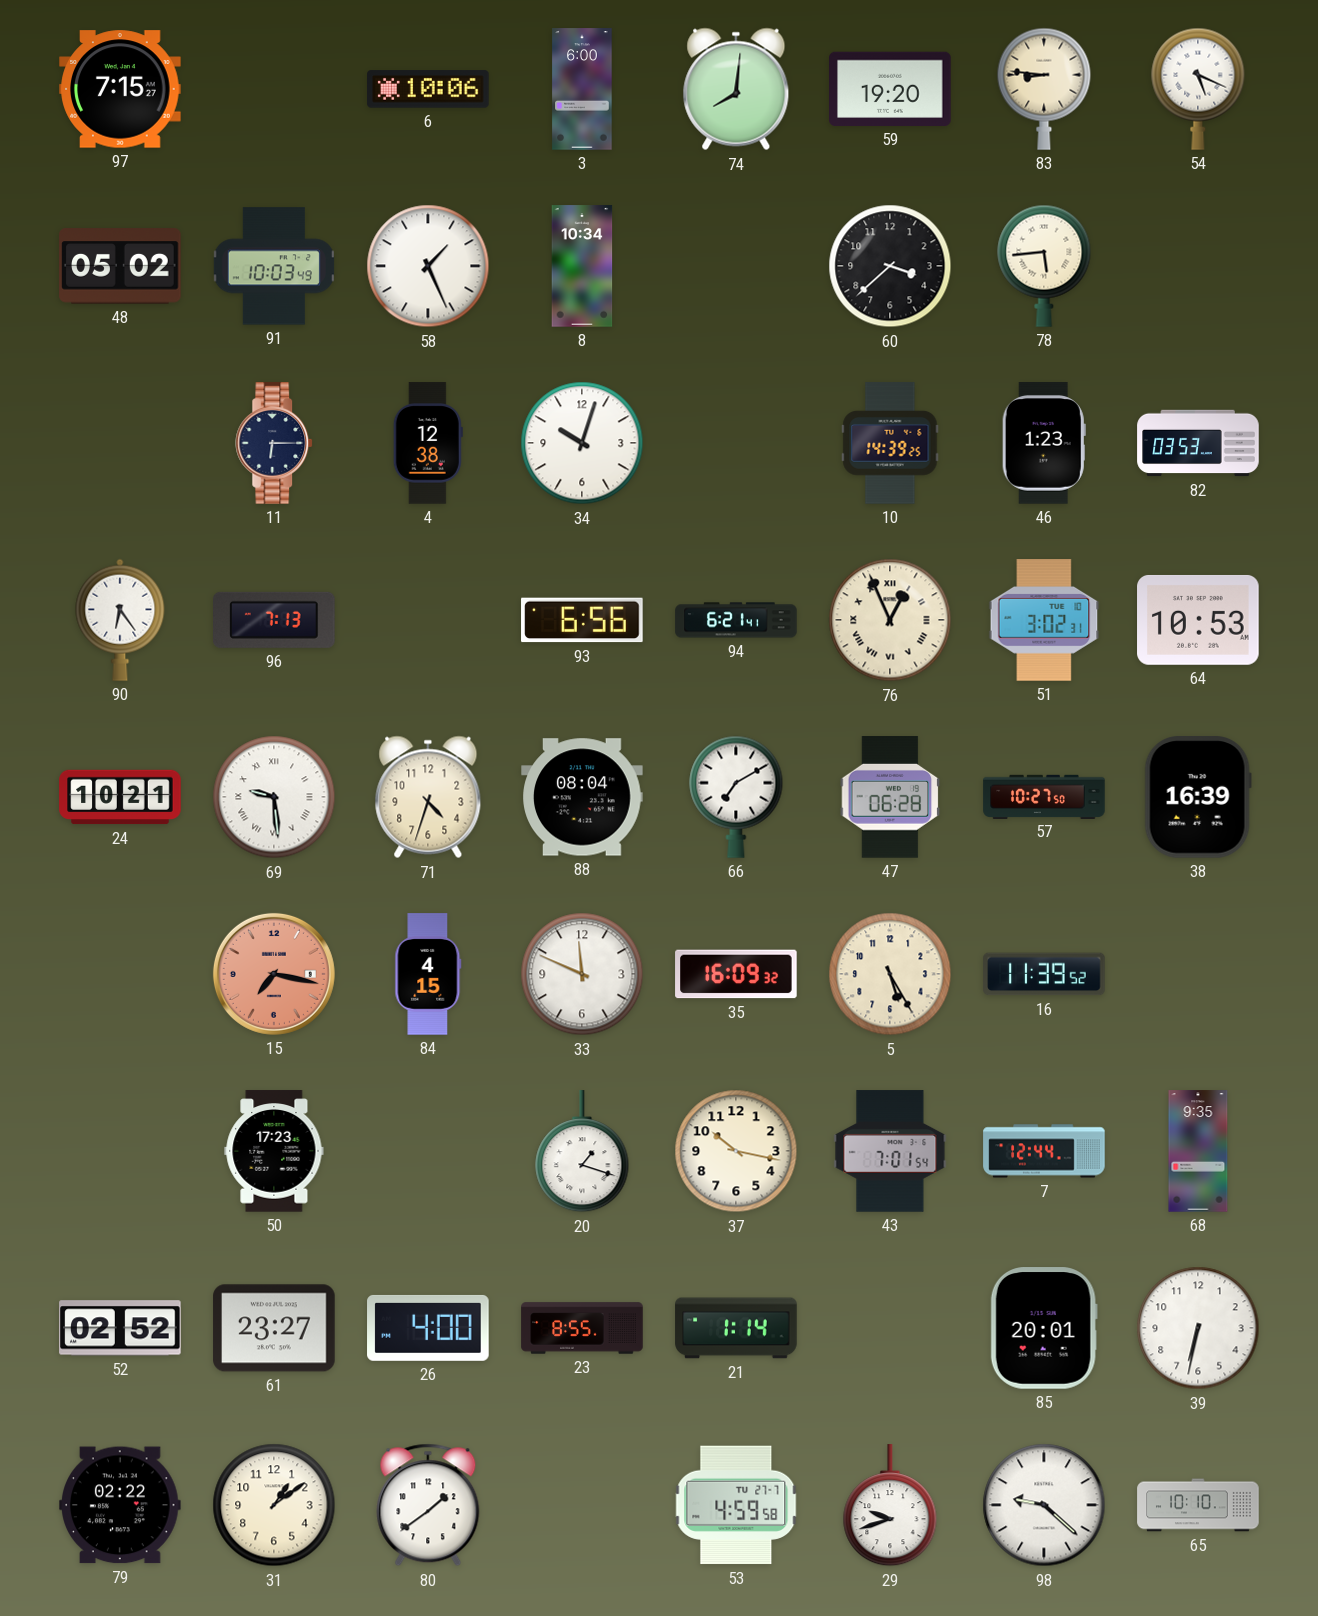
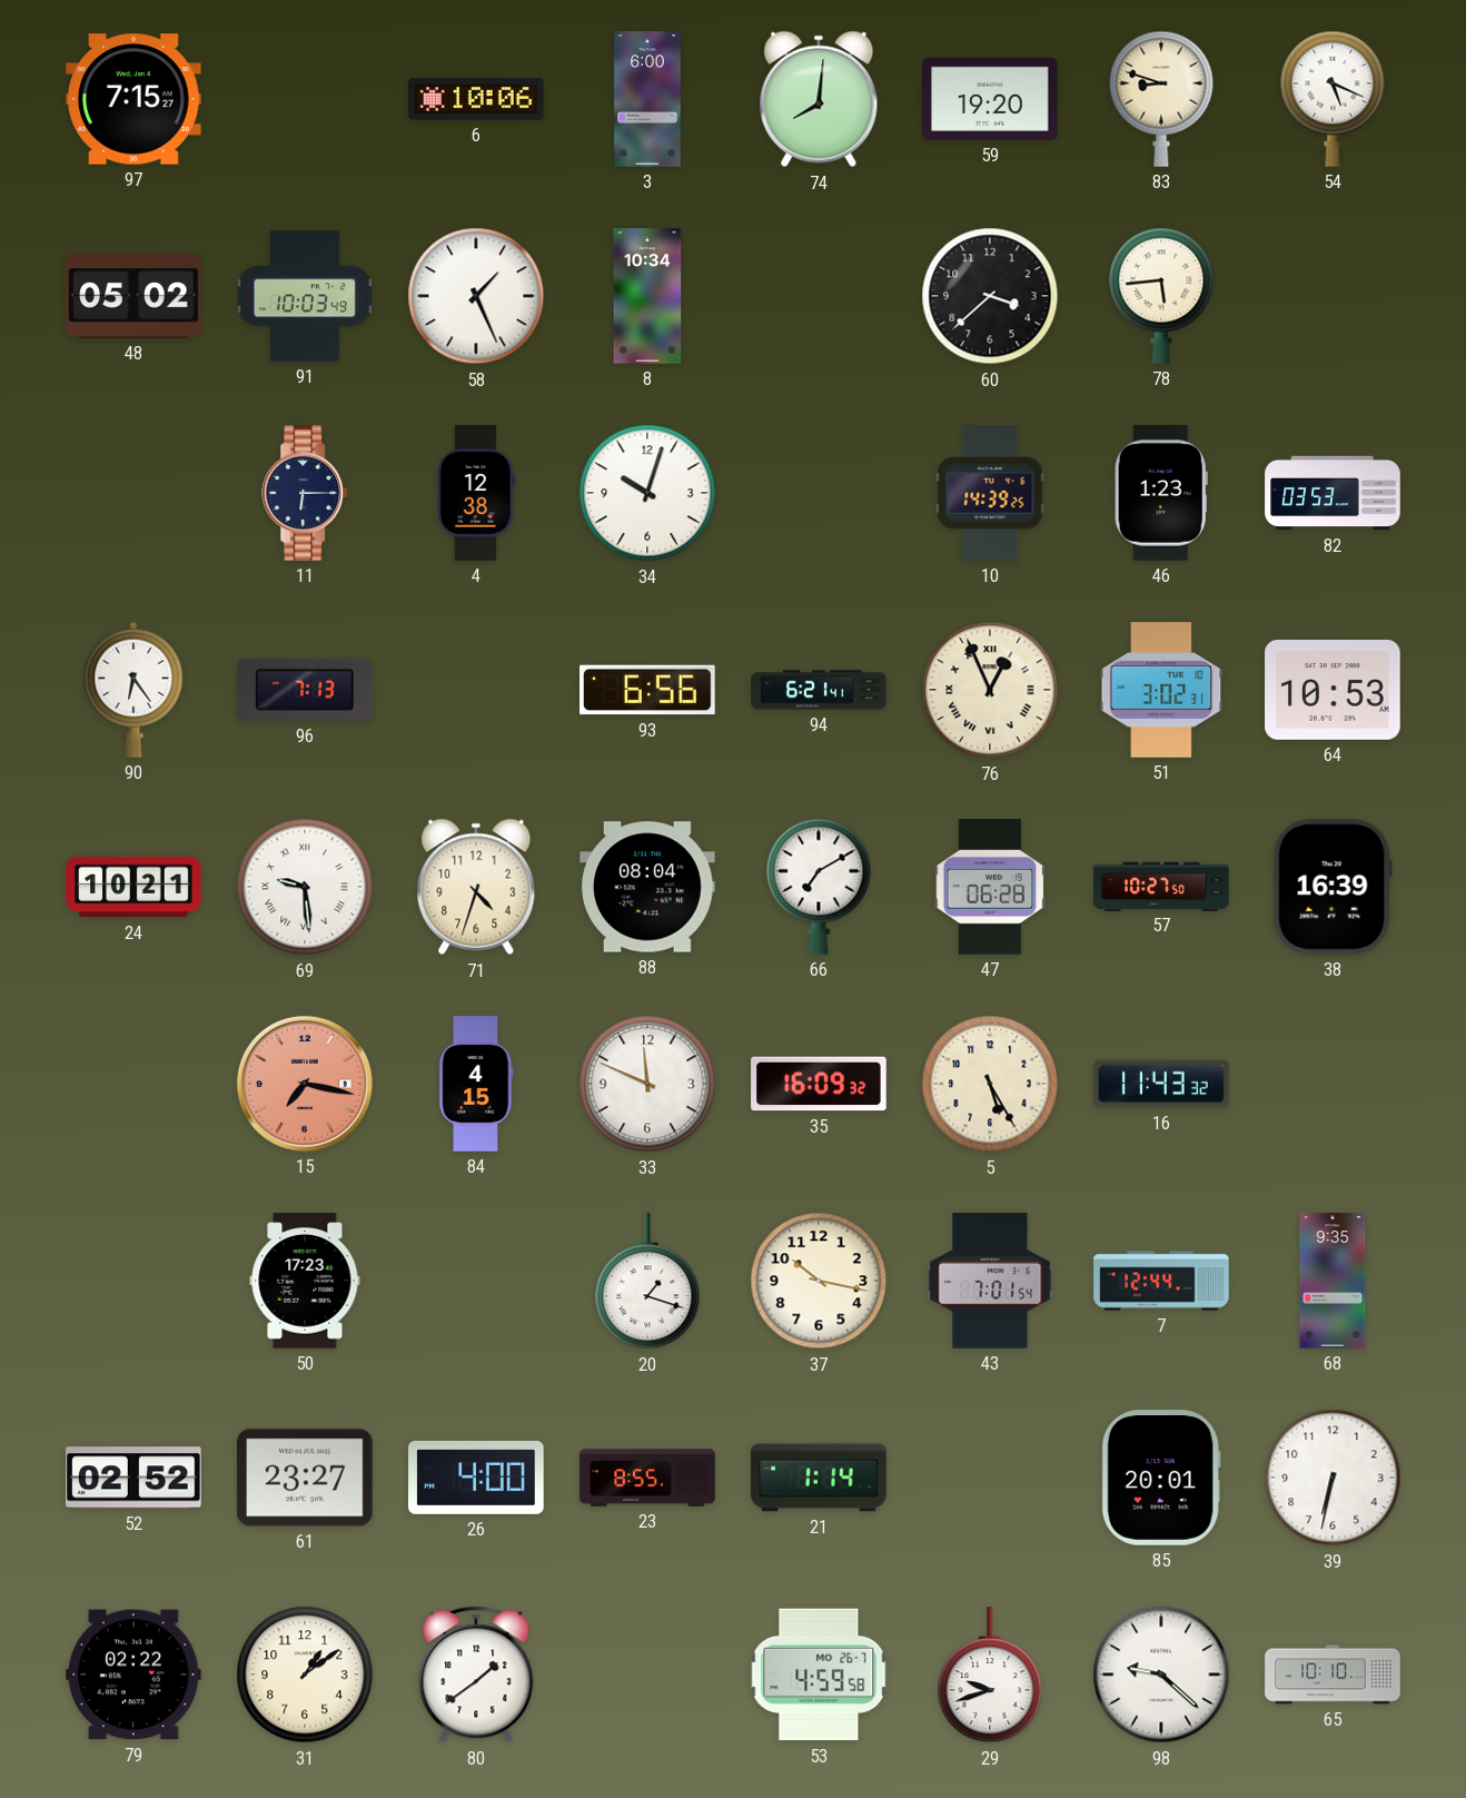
83: 8:46 -> 8:48
16: 11:39 -> 11:43
53 date: TU 27-7 -> MO 26-7
